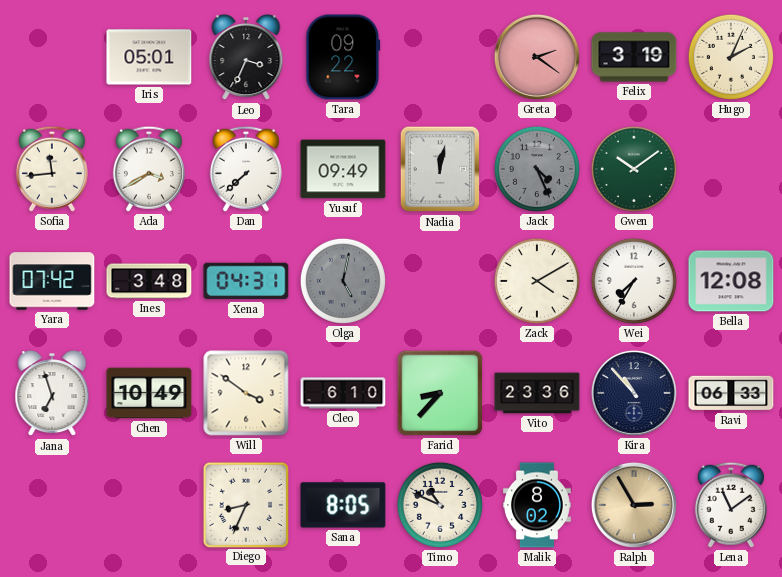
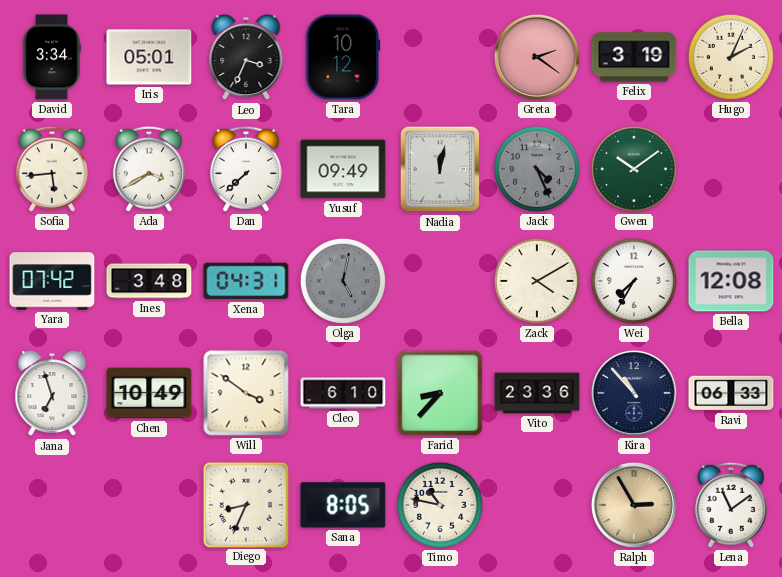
David: none -> 3:34
Tara: 09:22 -> 10:12
Sofia: 11:44 -> 5:44
Timo: 10:49 -> 10:47
Malik: 8:02 -> none
